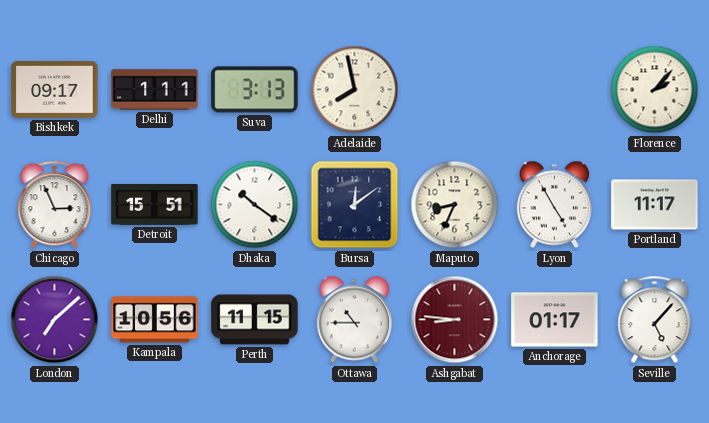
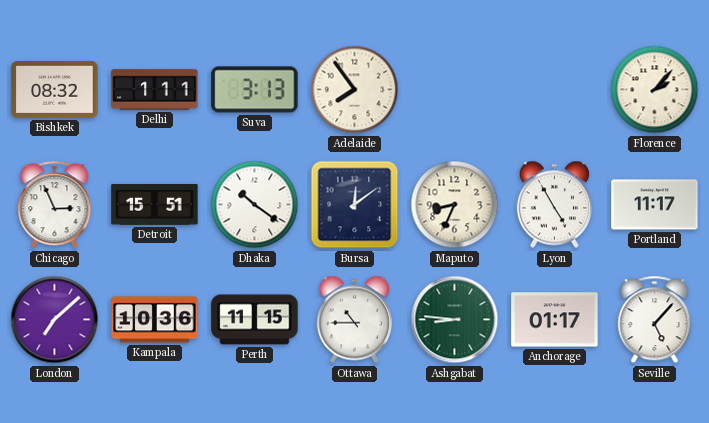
Bishkek: 09:17 -> 08:32
Adelaide: 7:58 -> 7:54
Kampala: 10:56 -> 10:36
Ashgabat dial: burgundy -> green
